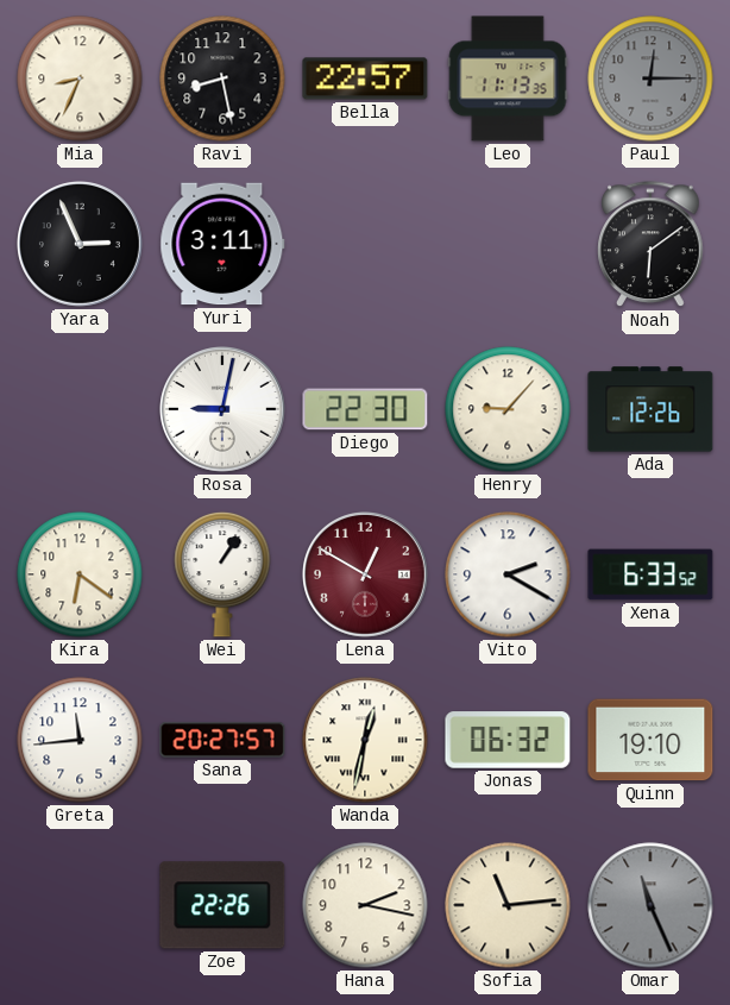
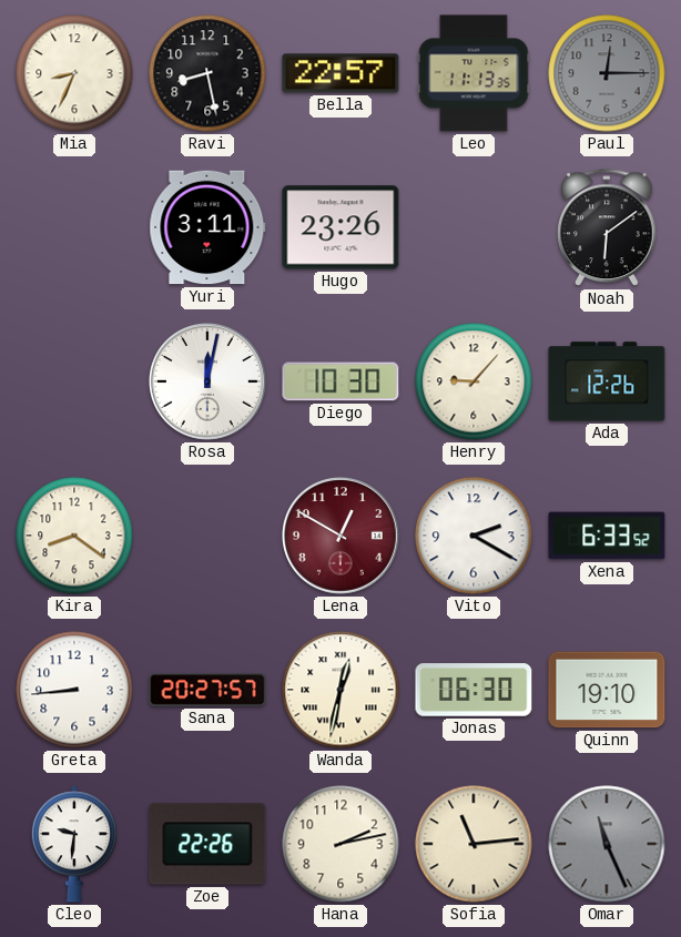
Yara: 2:56 -> none
Hugo: none -> 23:26
Rosa: 9:02 -> 12:02
Diego: 22:30 -> 10:30
Kira: 6:21 -> 8:21
Wei: 1:06 -> none
Greta: 11:44 -> 8:44
Jonas: 06:32 -> 06:30
Cleo: none -> 9:31
Hana: 2:17 -> 2:13
